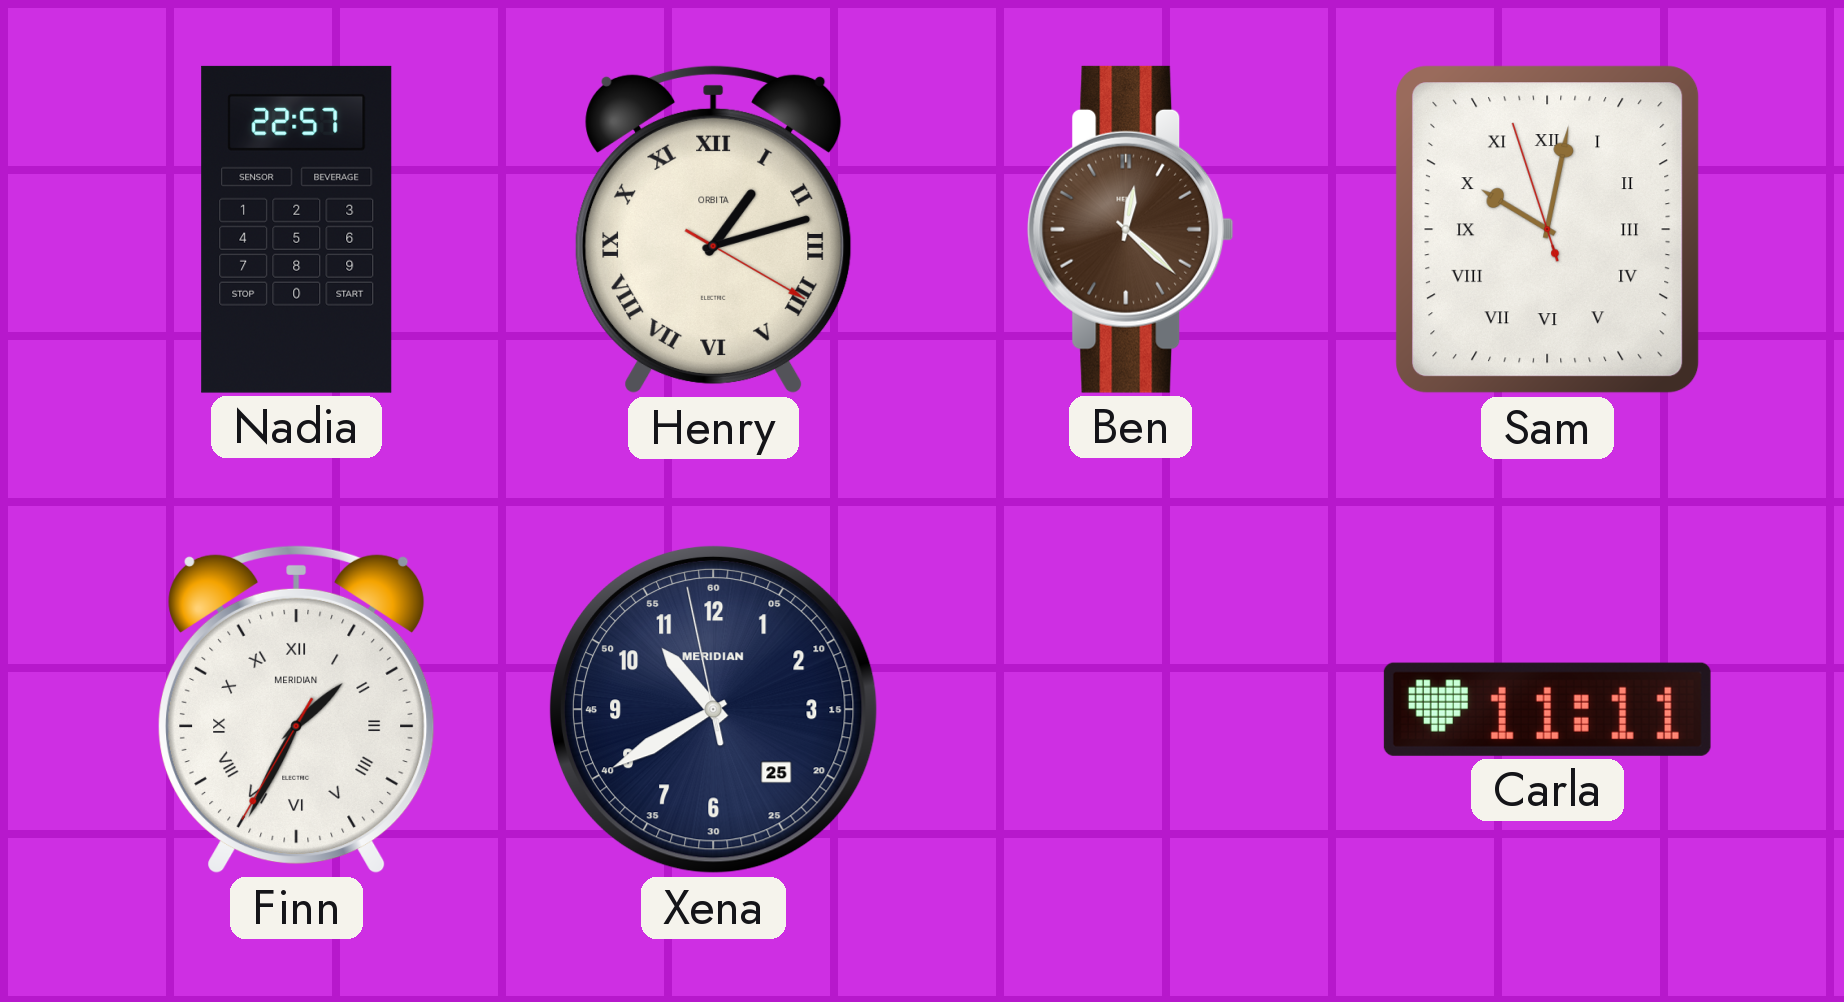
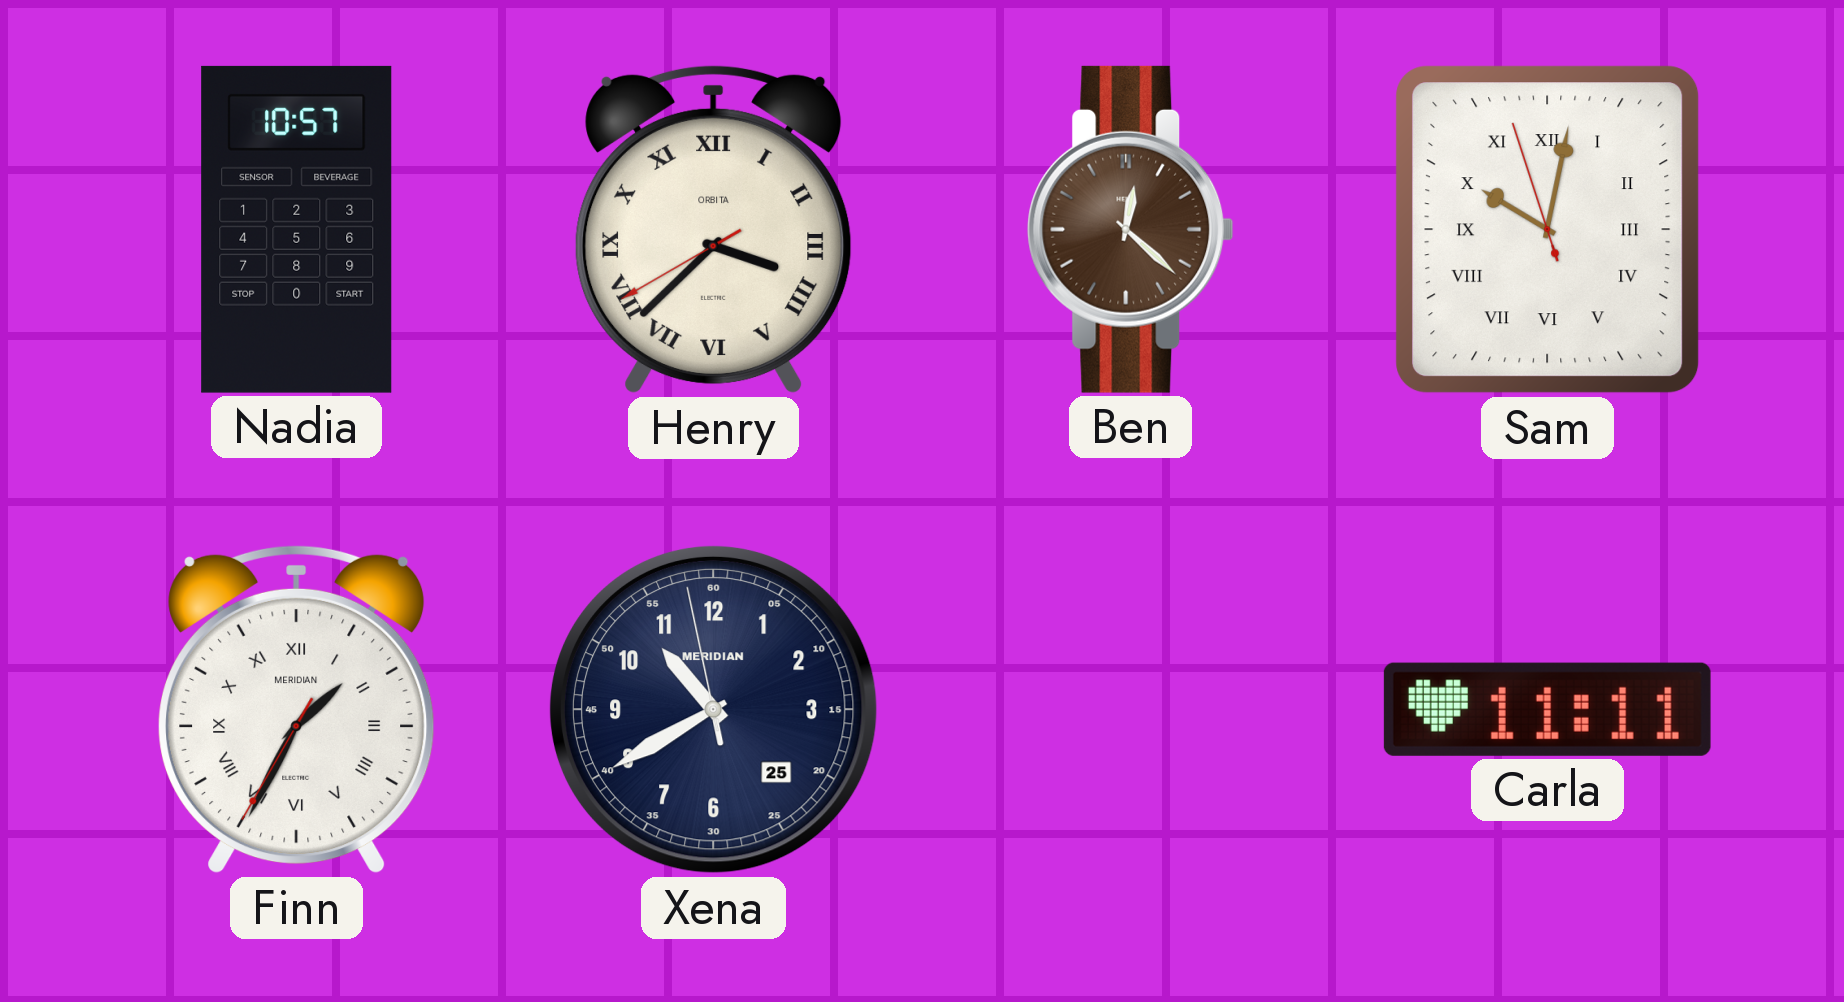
Nadia: 22:57 -> 10:57
Henry: 1:12 -> 3:37
